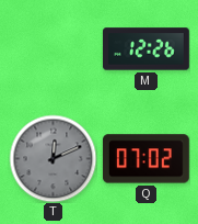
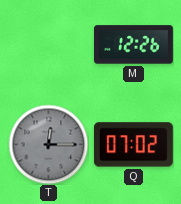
T: 12:11 -> 12:15
